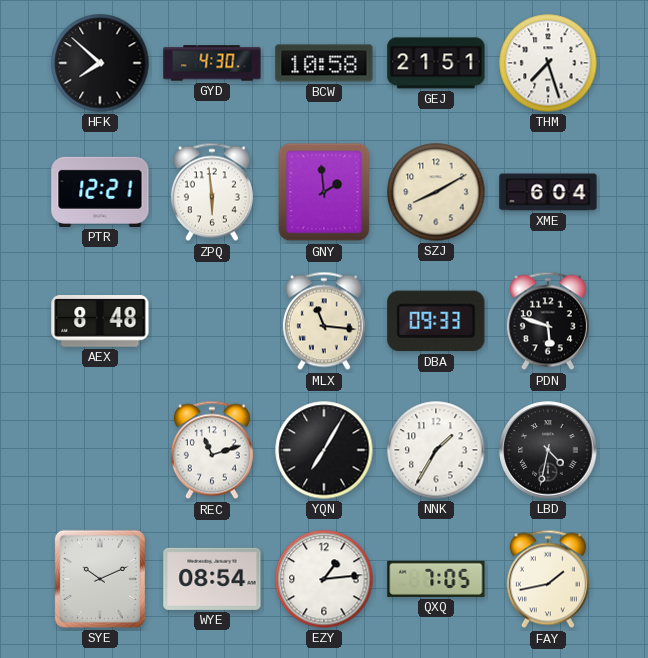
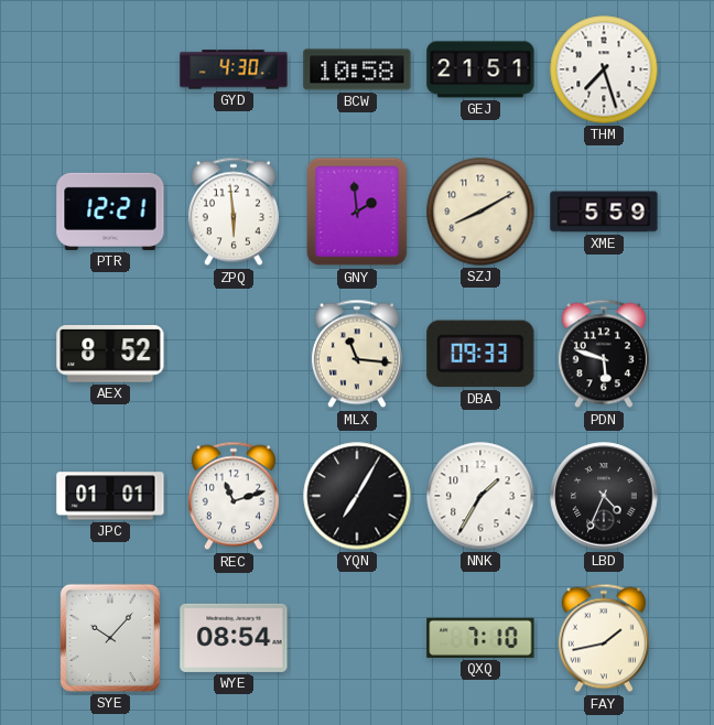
HFK: 7:52 -> none
XME: 6:04 -> 5:59
AEX: 8:48 -> 8:52
JPC: none -> 01:01
LBD: 4:32 -> 4:34
SYE: 10:11 -> 10:07
EZY: 1:14 -> none
QXQ: 7:05 -> 7:10
